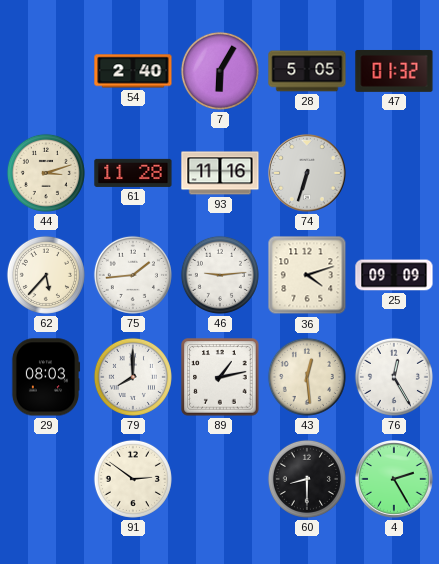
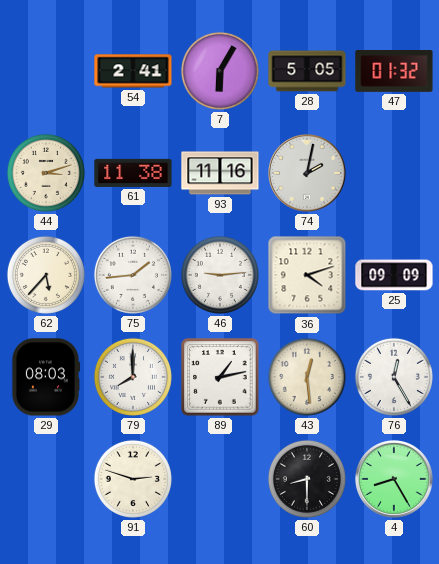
54: 2:40 -> 2:41
61: 11:28 -> 11:38
74: 6:33 -> 2:02
91: 2:51 -> 2:48
4: 2:25 -> 8:25
